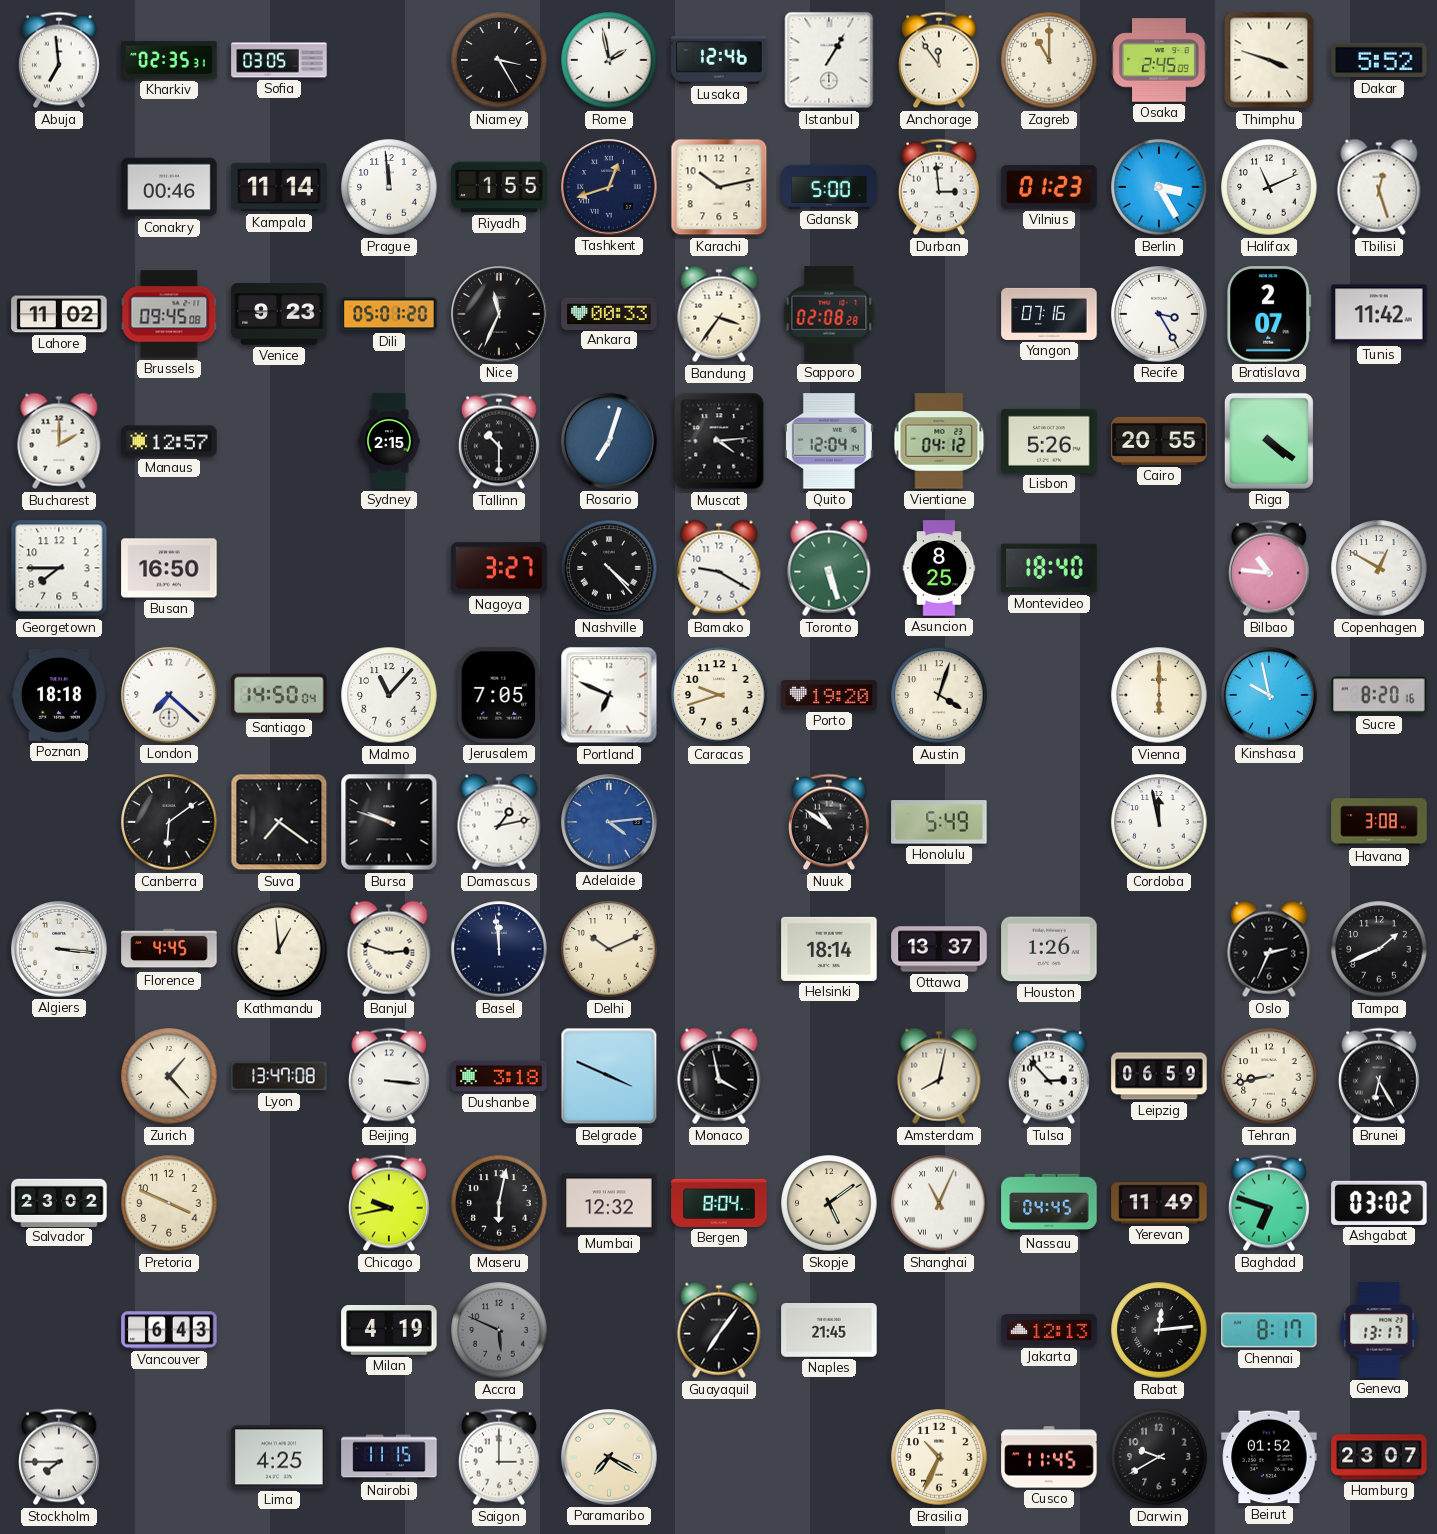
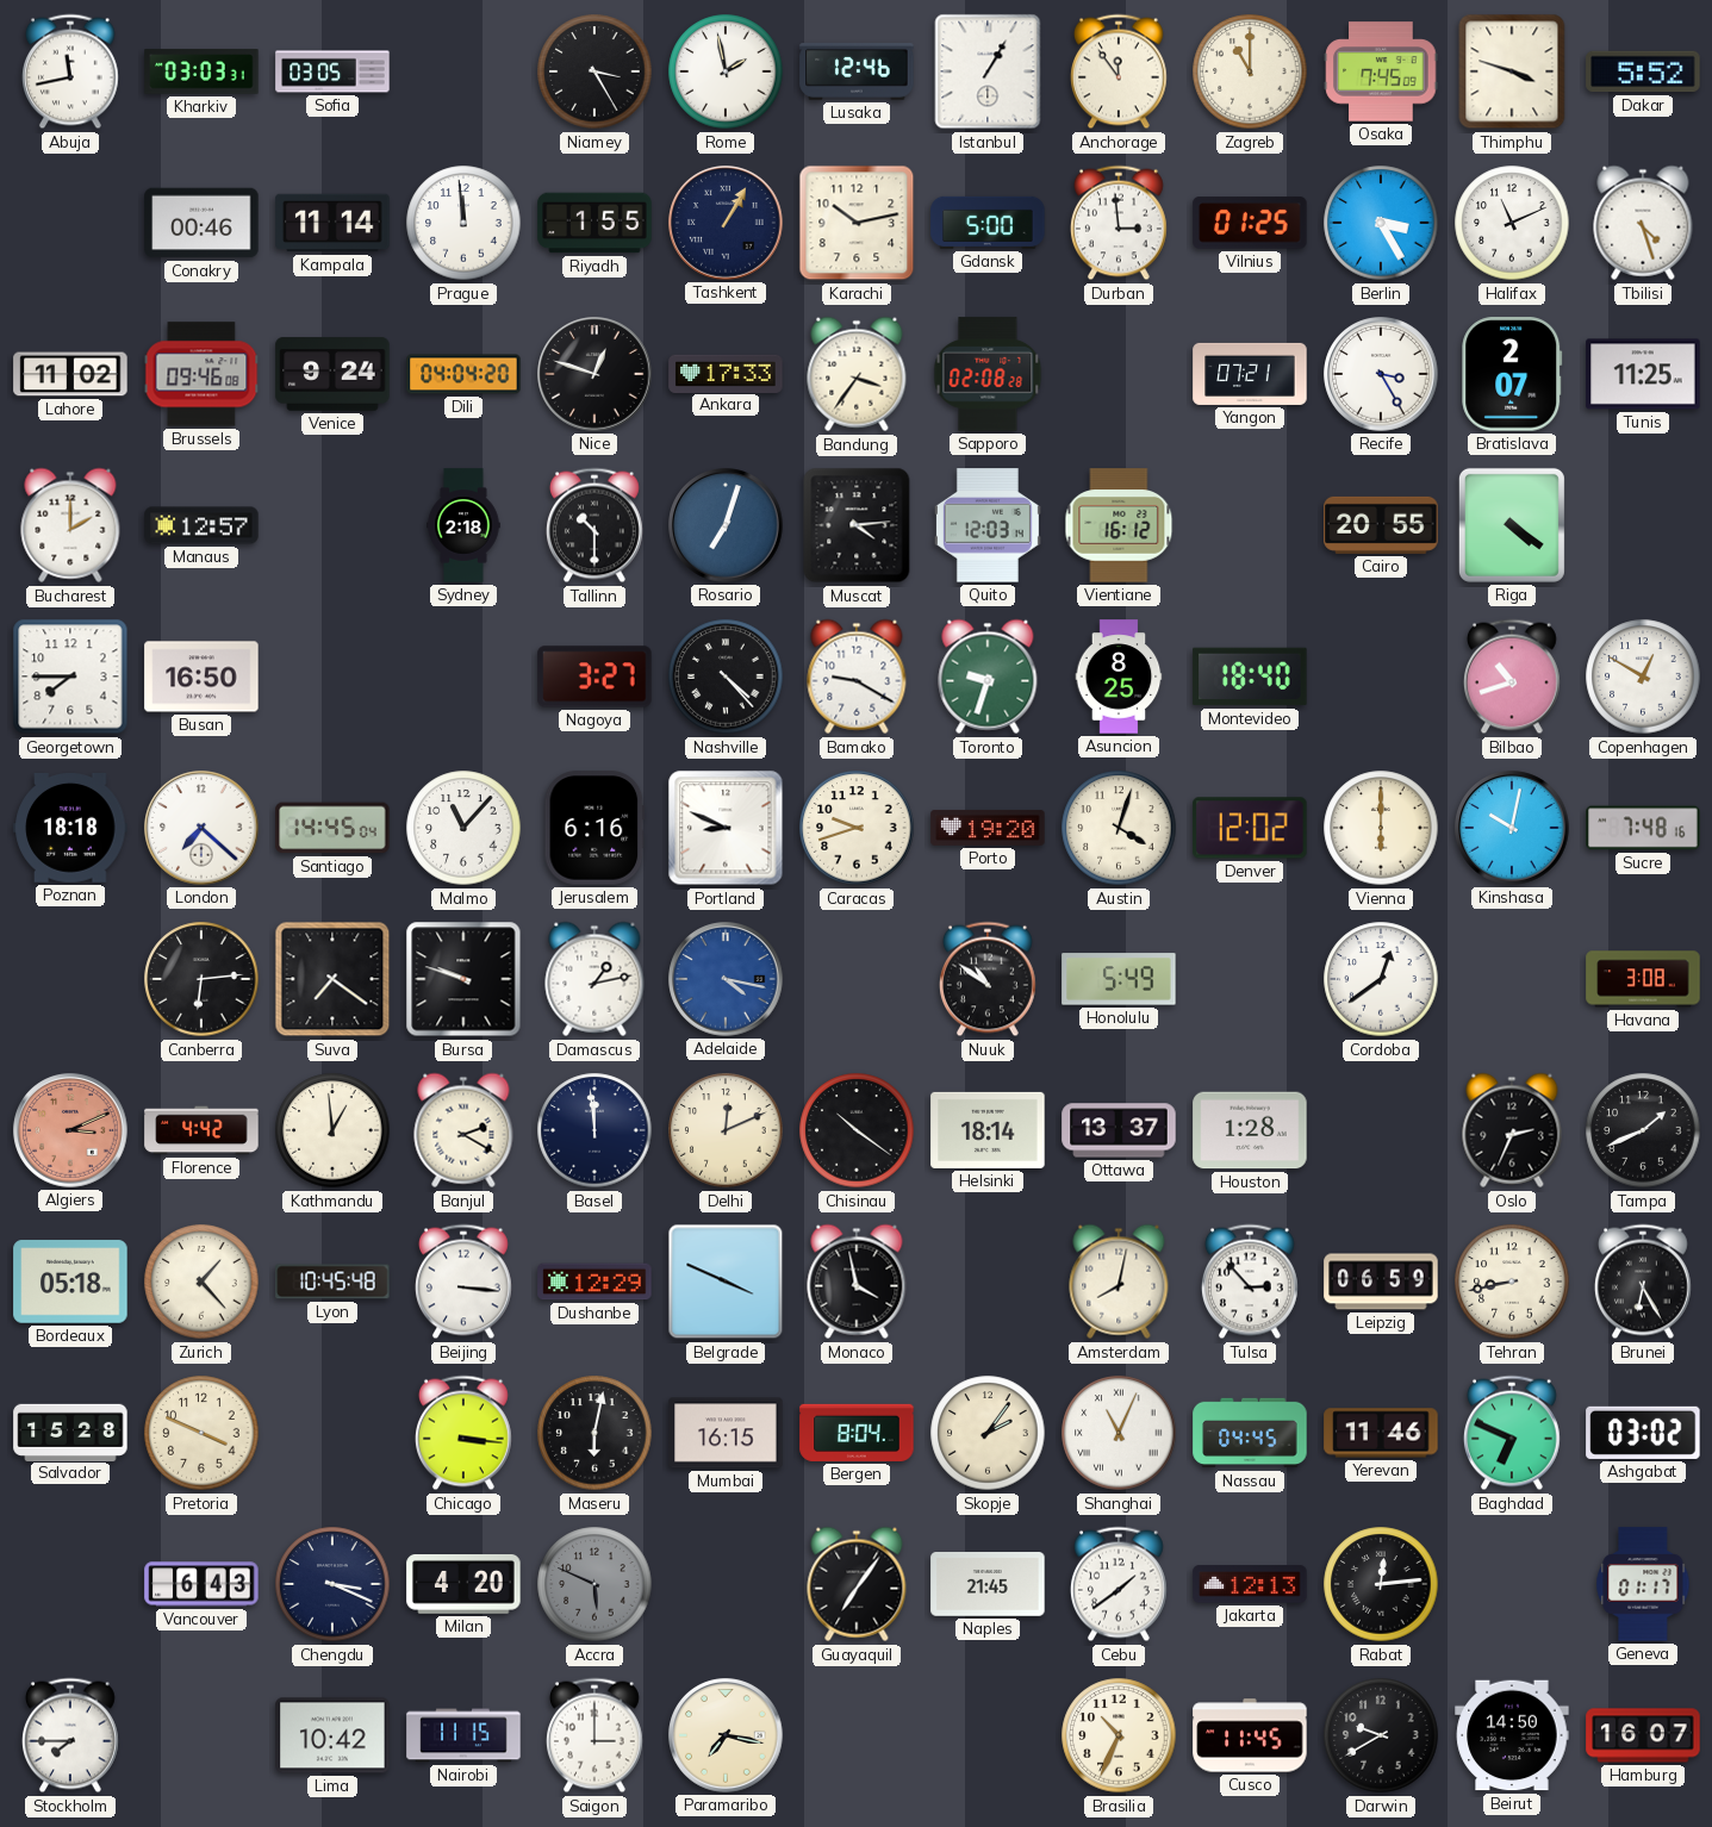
Abuja: 6:59 -> 11:43
Kharkiv: 02:35 -> 03:03
Osaka: 2:45 -> 7:45
Tashkent: 12:42 -> 1:05
Vilnius: 01:23 -> 01:25
Tbilisi: 12:27 -> 4:27
Brussels: 09:45 -> 09:46
Venice: 9:23 -> 9:24
Dili: 05:01 -> 04:04
Nice: 11:34 -> 12:48
Ankara: 00:33 -> 17:33
Yangon: 07:16 -> 07:21
Tunis: 11:42 -> 11:25
Sydney: 2:15 -> 2:18
Quito: 12:04 -> 12:03
Vientiane: 04:12 -> 16:12
Lisbon: 5:26 -> none
Toronto: 5:27 -> 9:33
Bilbao: 10:46 -> 10:42
Santiago: 14:50 -> 14:45
Jerusalem: 7:05 -> 6:16
Portland: 6:49 -> 8:49
Denver: none -> 12:02
Kinshasa: 9:58 -> 10:02
Sucre: 8:20 -> 7:48
Canberra: 6:09 -> 6:14
Adelaide: 4:14 -> 4:17
Cordoba: 11:58 -> 12:39
Algiers: 3:16 -> 3:11
Algiers dial: white -> salmon
Florence: 4:45 -> 4:42
Banjul: 2:48 -> 2:20
Delhi: 10:11 -> 12:11
Chisinau: none -> 10:21
Houston: 1:26 -> 1:28
Bordeaux: none -> 05:18
Lyon: 13:47 -> 10:45
Dushanbe: 3:18 -> 12:29
Salvador: 23:02 -> 15:28
Chicago: 9:43 -> 3:16
Mumbai: 12:32 -> 16:15
Skopje: 5:09 -> 2:06
Yerevan: 11:49 -> 11:46
Baghdad: 6:48 -> 6:49
Chengdu: none -> 3:19
Milan: 4:19 -> 4:20
Cebu: none -> 1:39
Chennai: 8:17 -> none
Geneva: 13:17 -> 01:17
Lima: 4:25 -> 10:42
Paramaribo: 7:20 -> 7:17
Beirut: 01:52 -> 14:50
Hamburg: 23:07 -> 16:07
